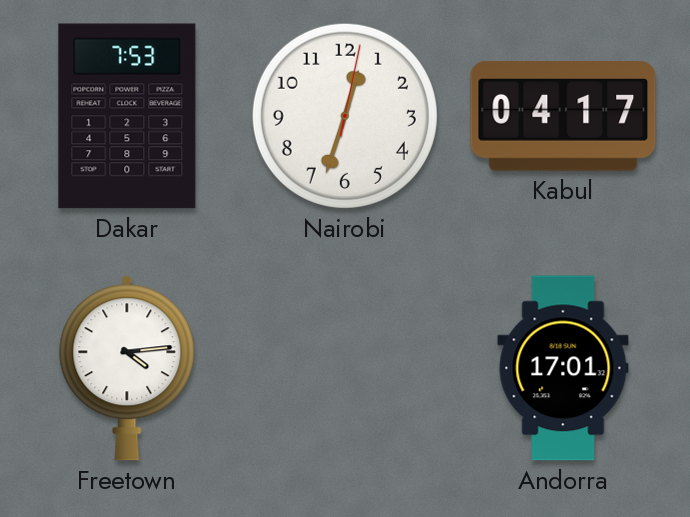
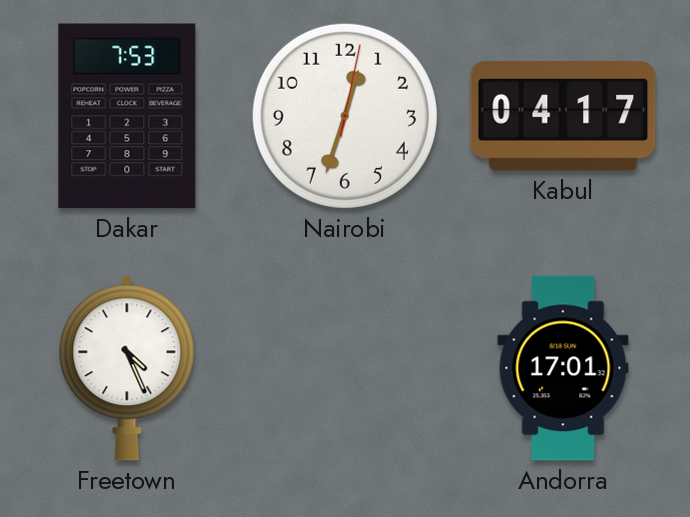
Freetown: 4:14 -> 4:26
